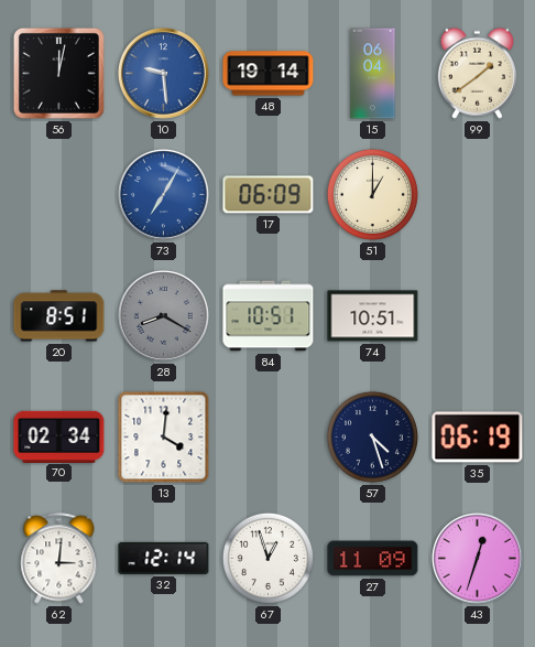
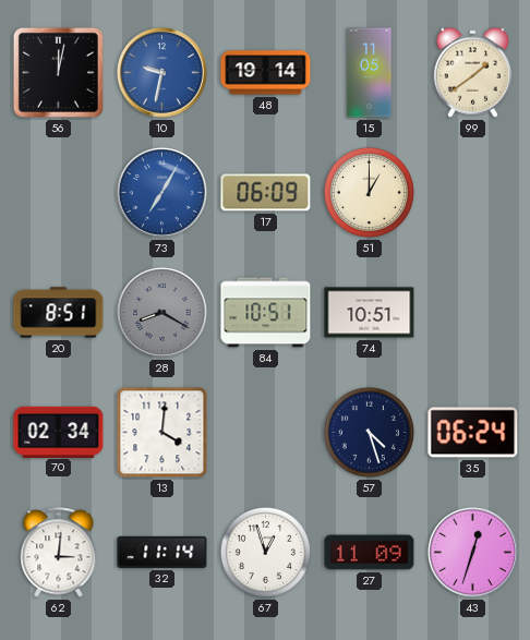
10: 9:29 -> 9:32
15: 06:04 -> 11:05
35: 06:19 -> 06:24
32: 12:14 -> 11:14
